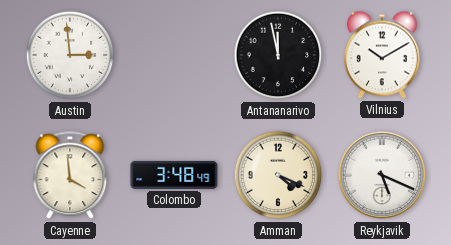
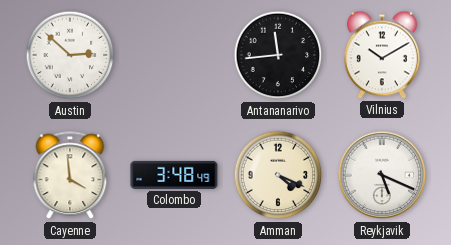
Austin: 2:59 -> 2:52
Antananarivo: 11:58 -> 11:44
